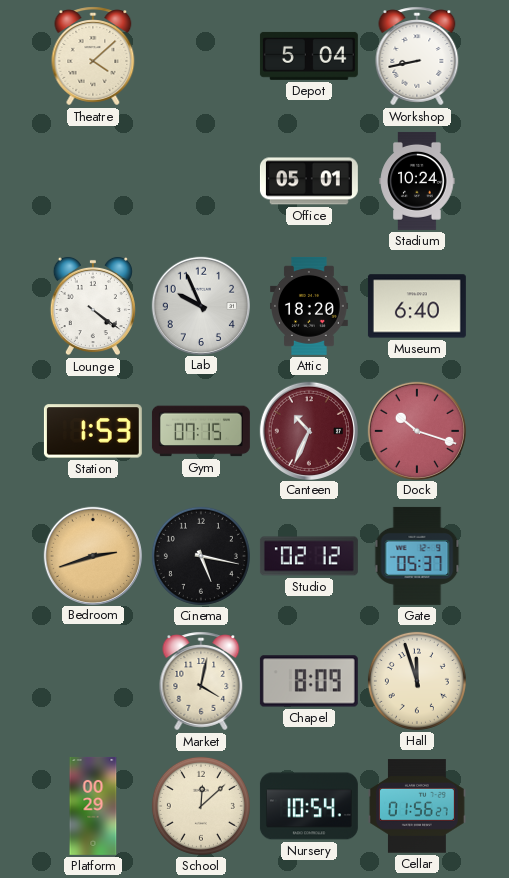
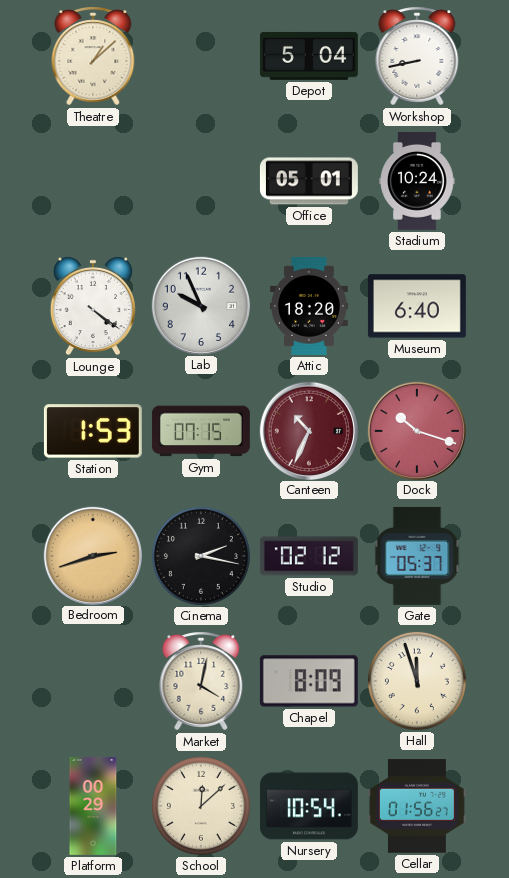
Theatre: 4:08 -> 1:08
Cinema: 5:17 -> 2:17
